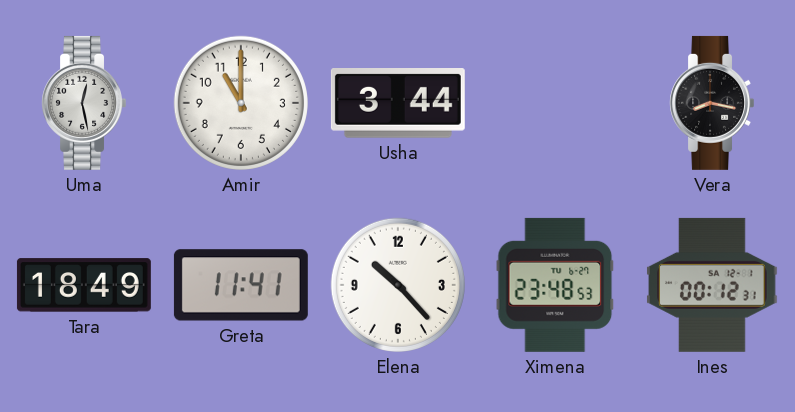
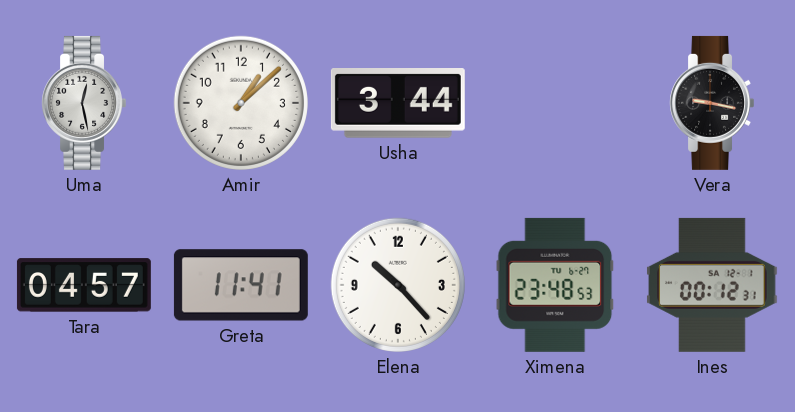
Amir: 11:00 -> 1:08
Vera: 8:17 -> 9:17
Tara: 18:49 -> 04:57
